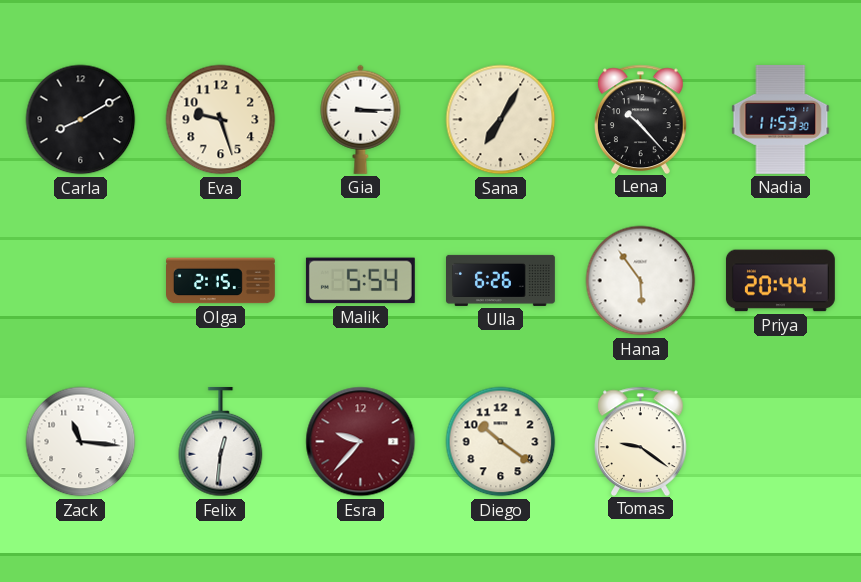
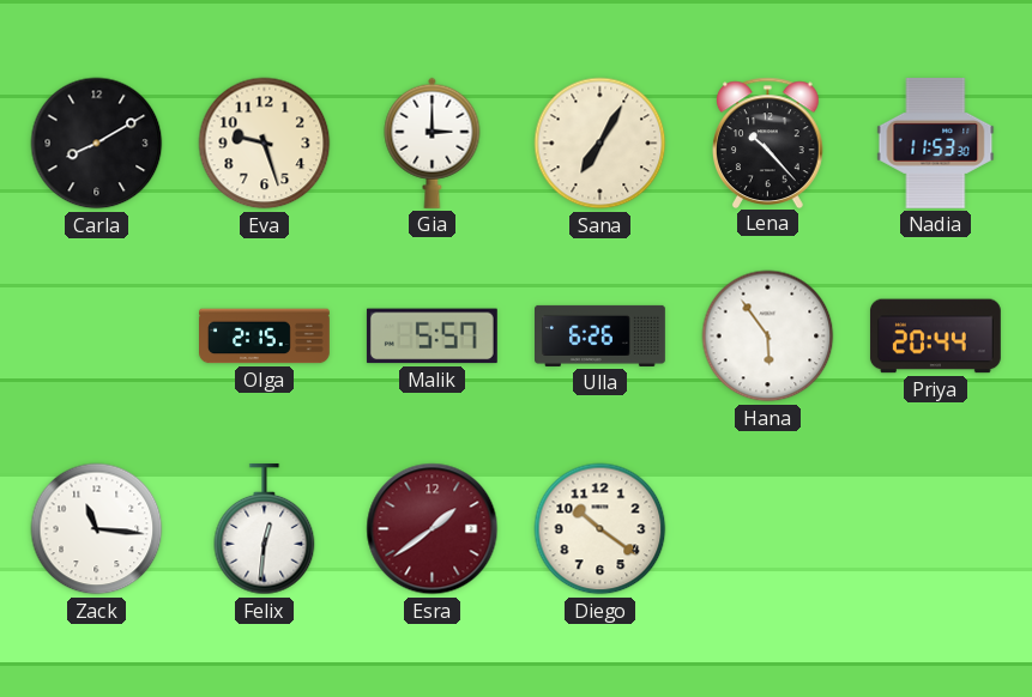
Gia: 3:15 -> 3:00
Malik: 5:54 -> 5:57
Esra: 9:37 -> 1:39
Tomas: 9:21 -> none
